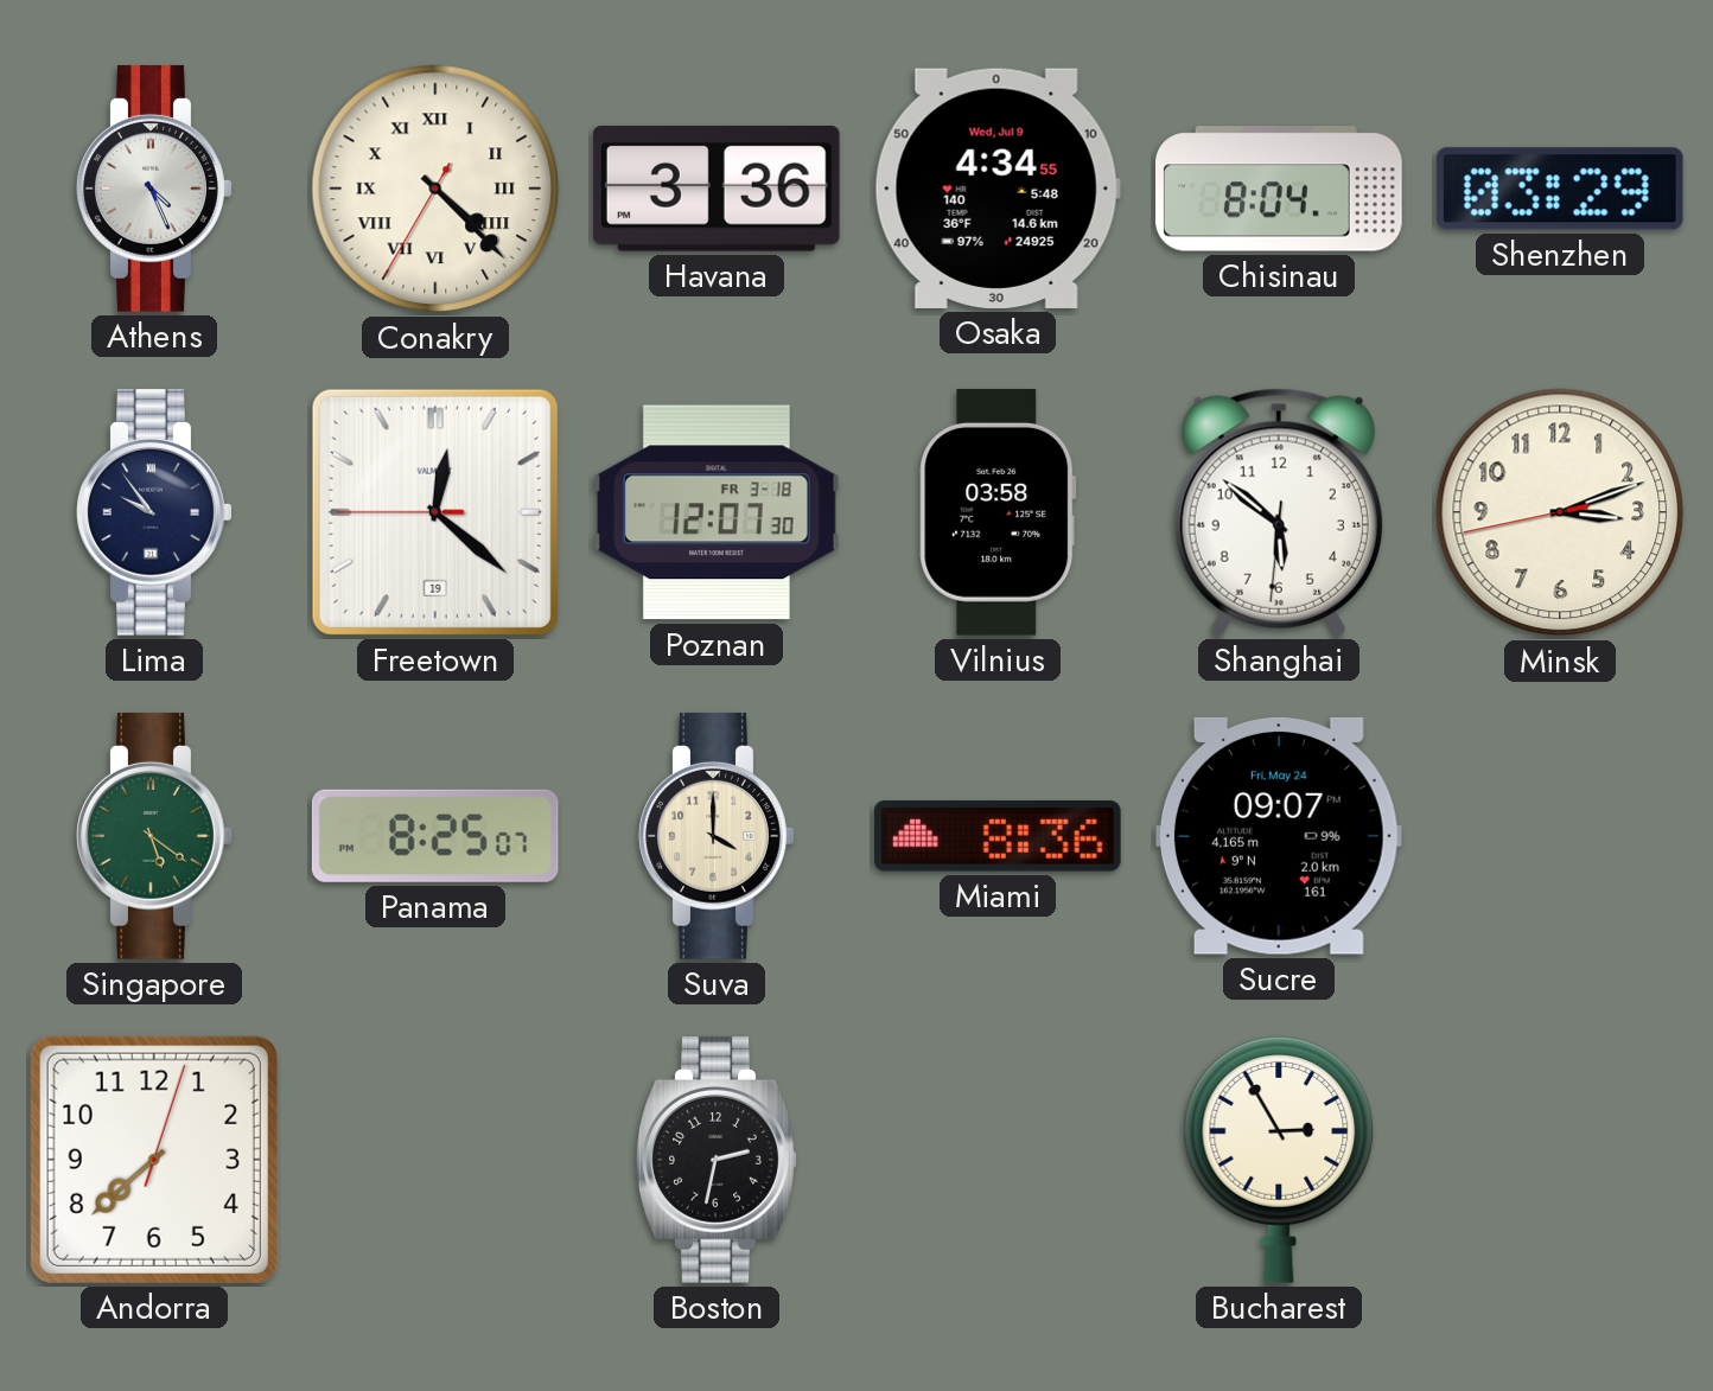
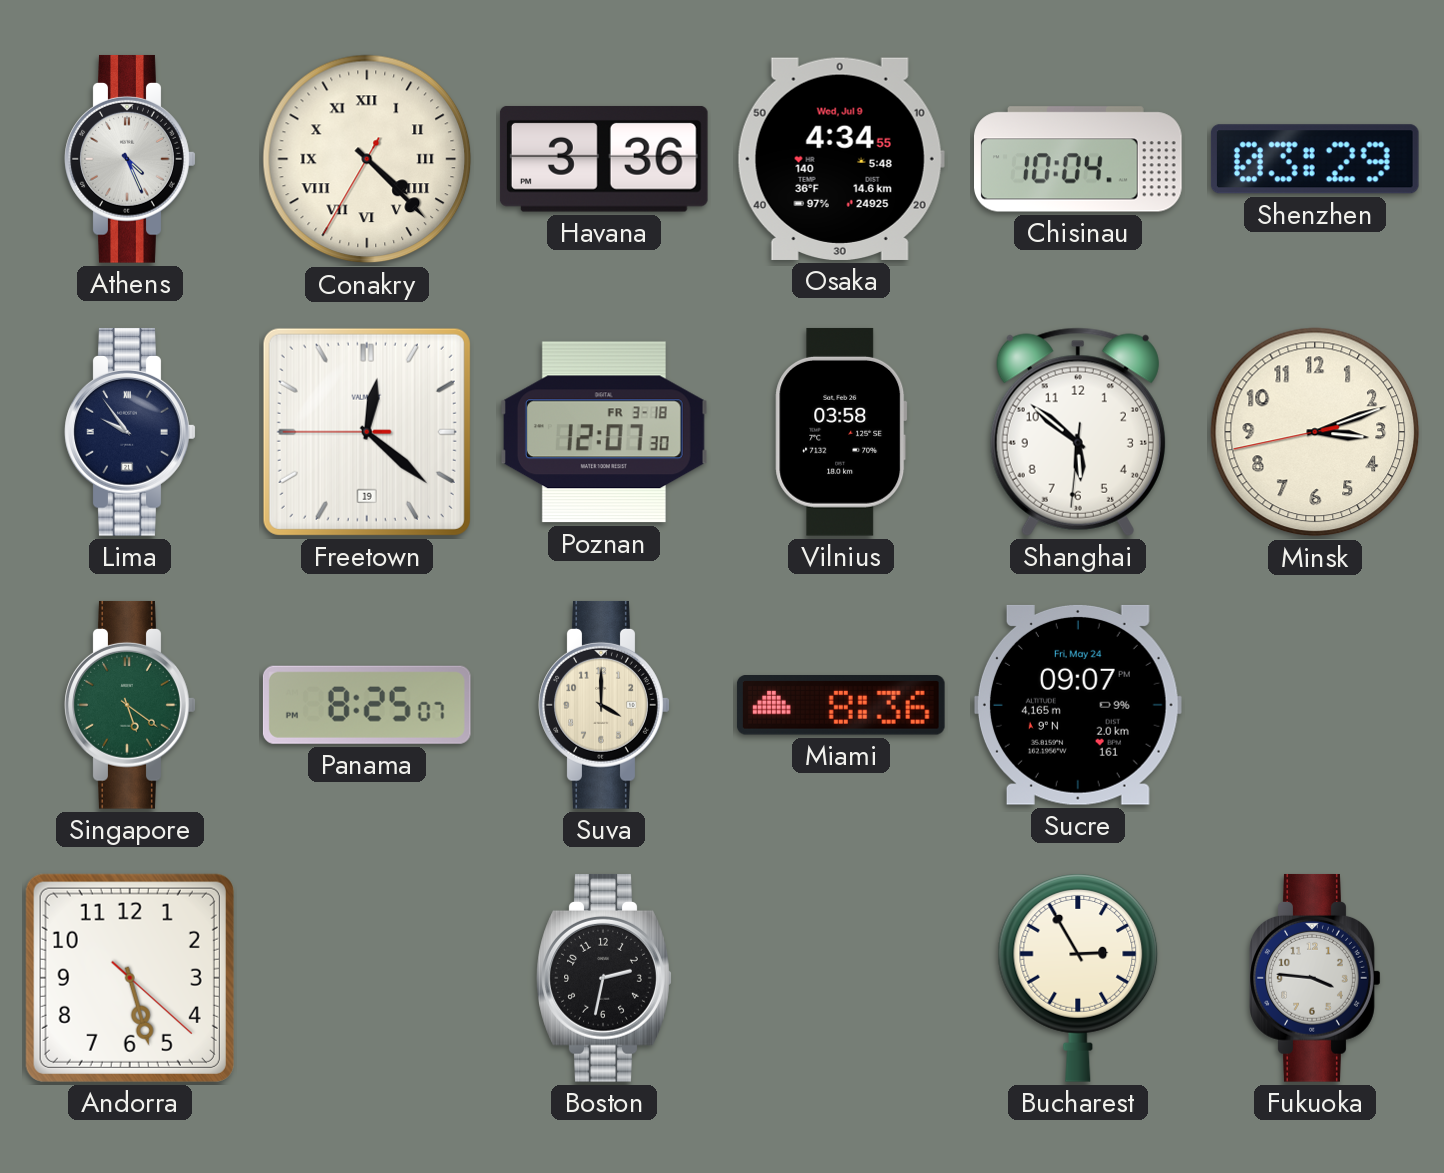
Chisinau: 8:04 -> 10:04
Andorra: 7:38 -> 5:27
Fukuoka: none -> 3:46
